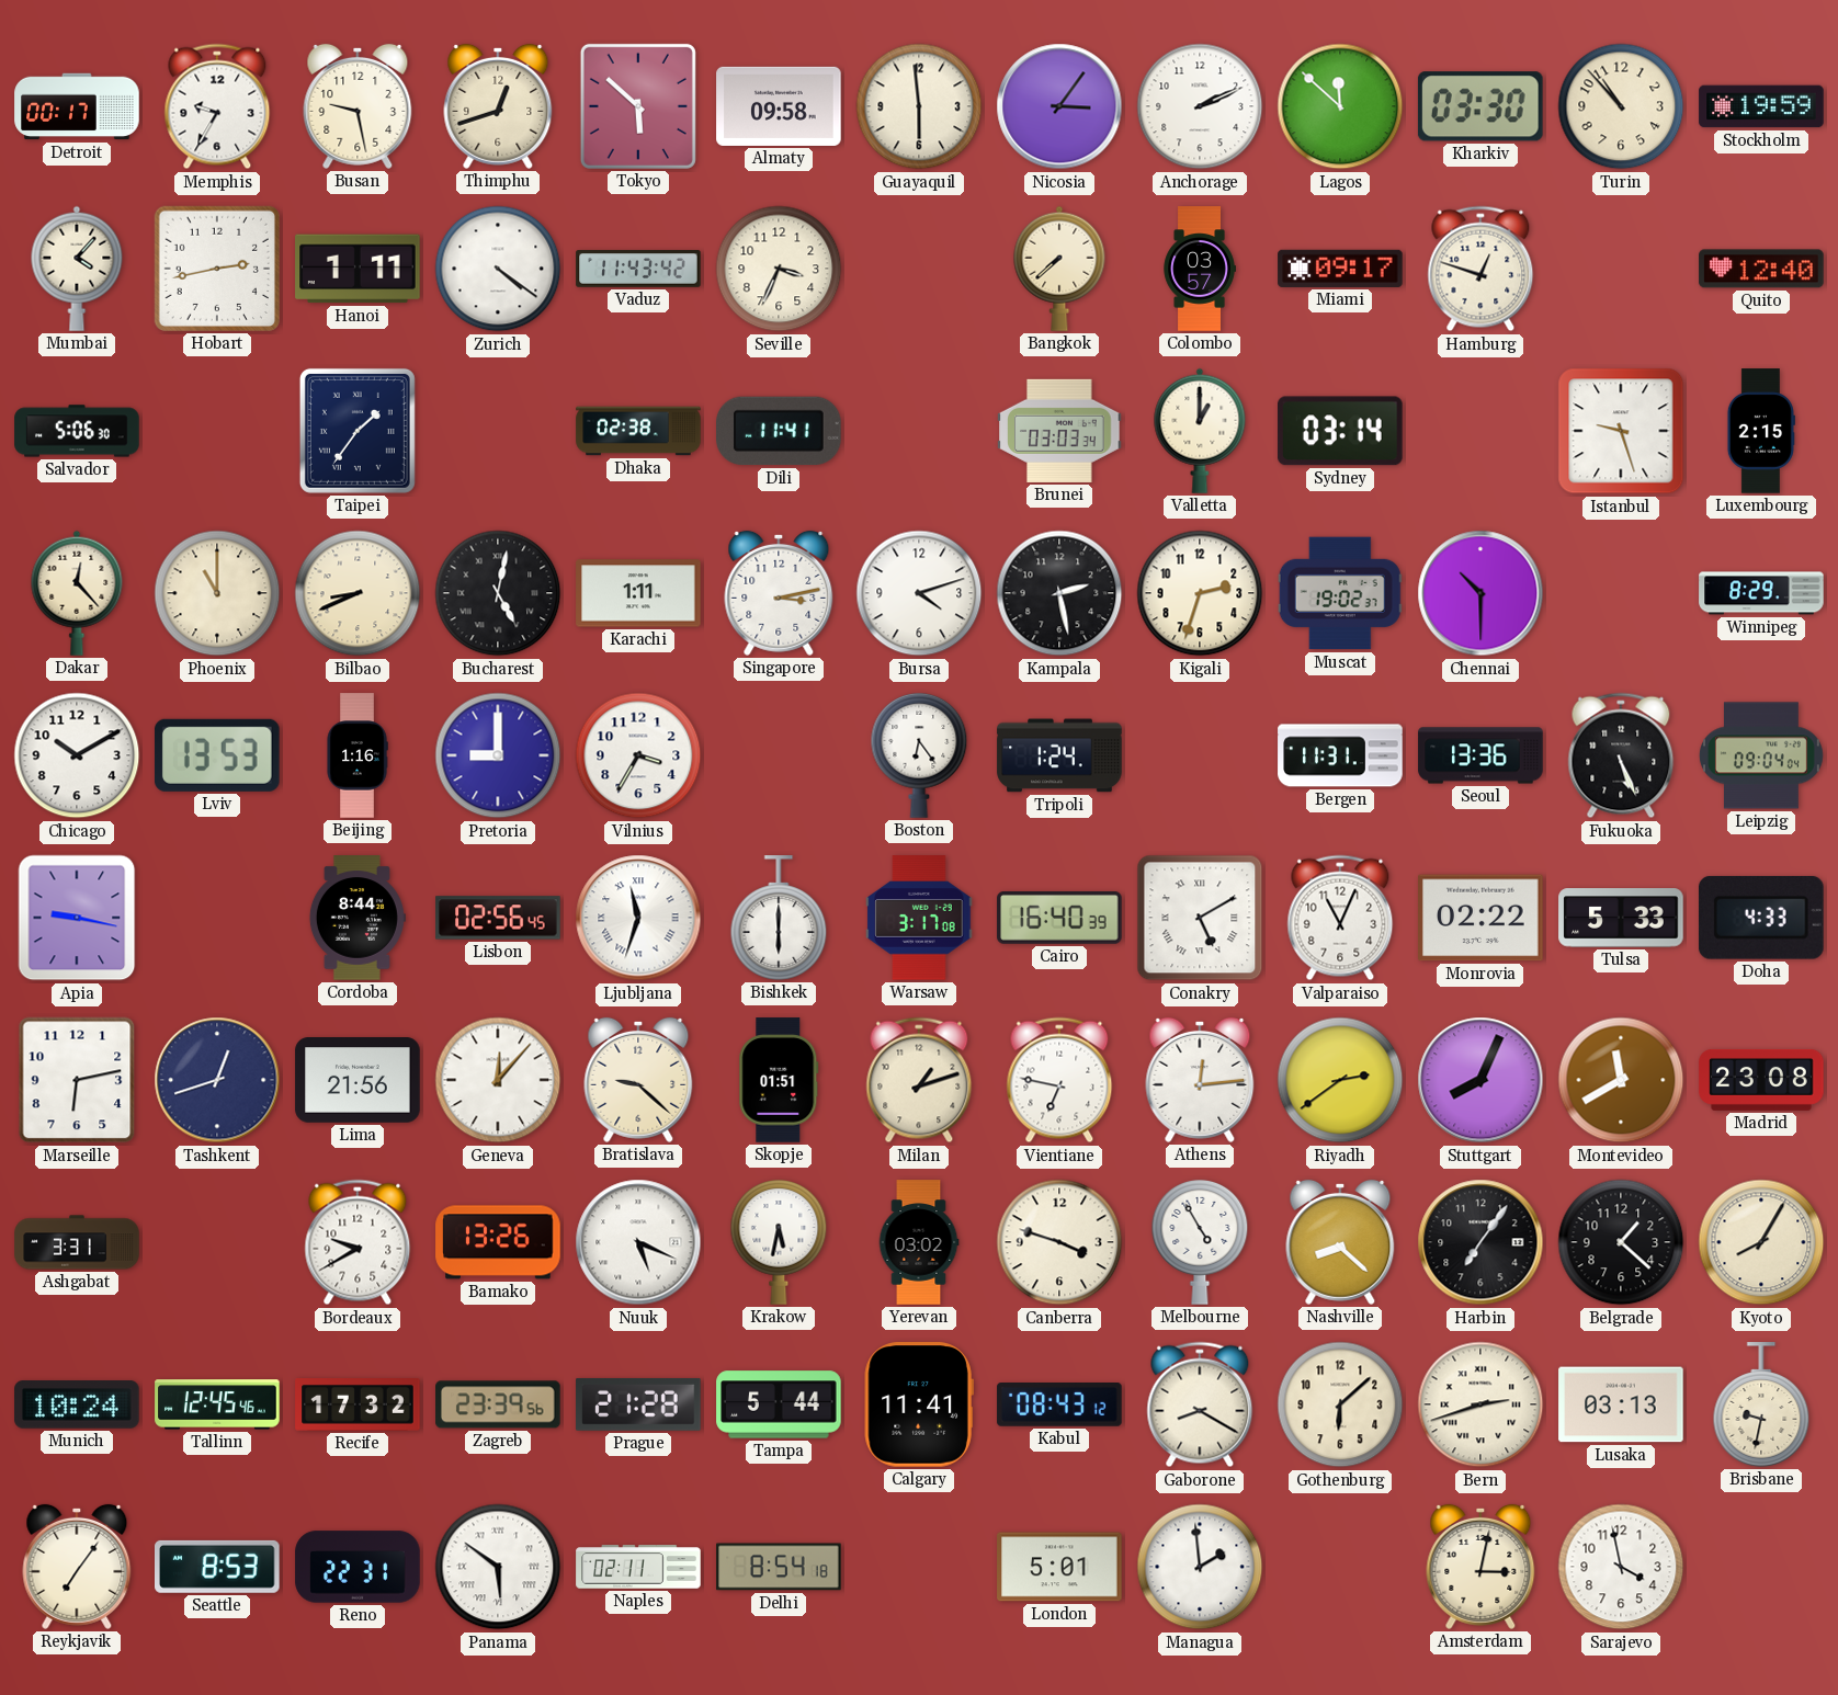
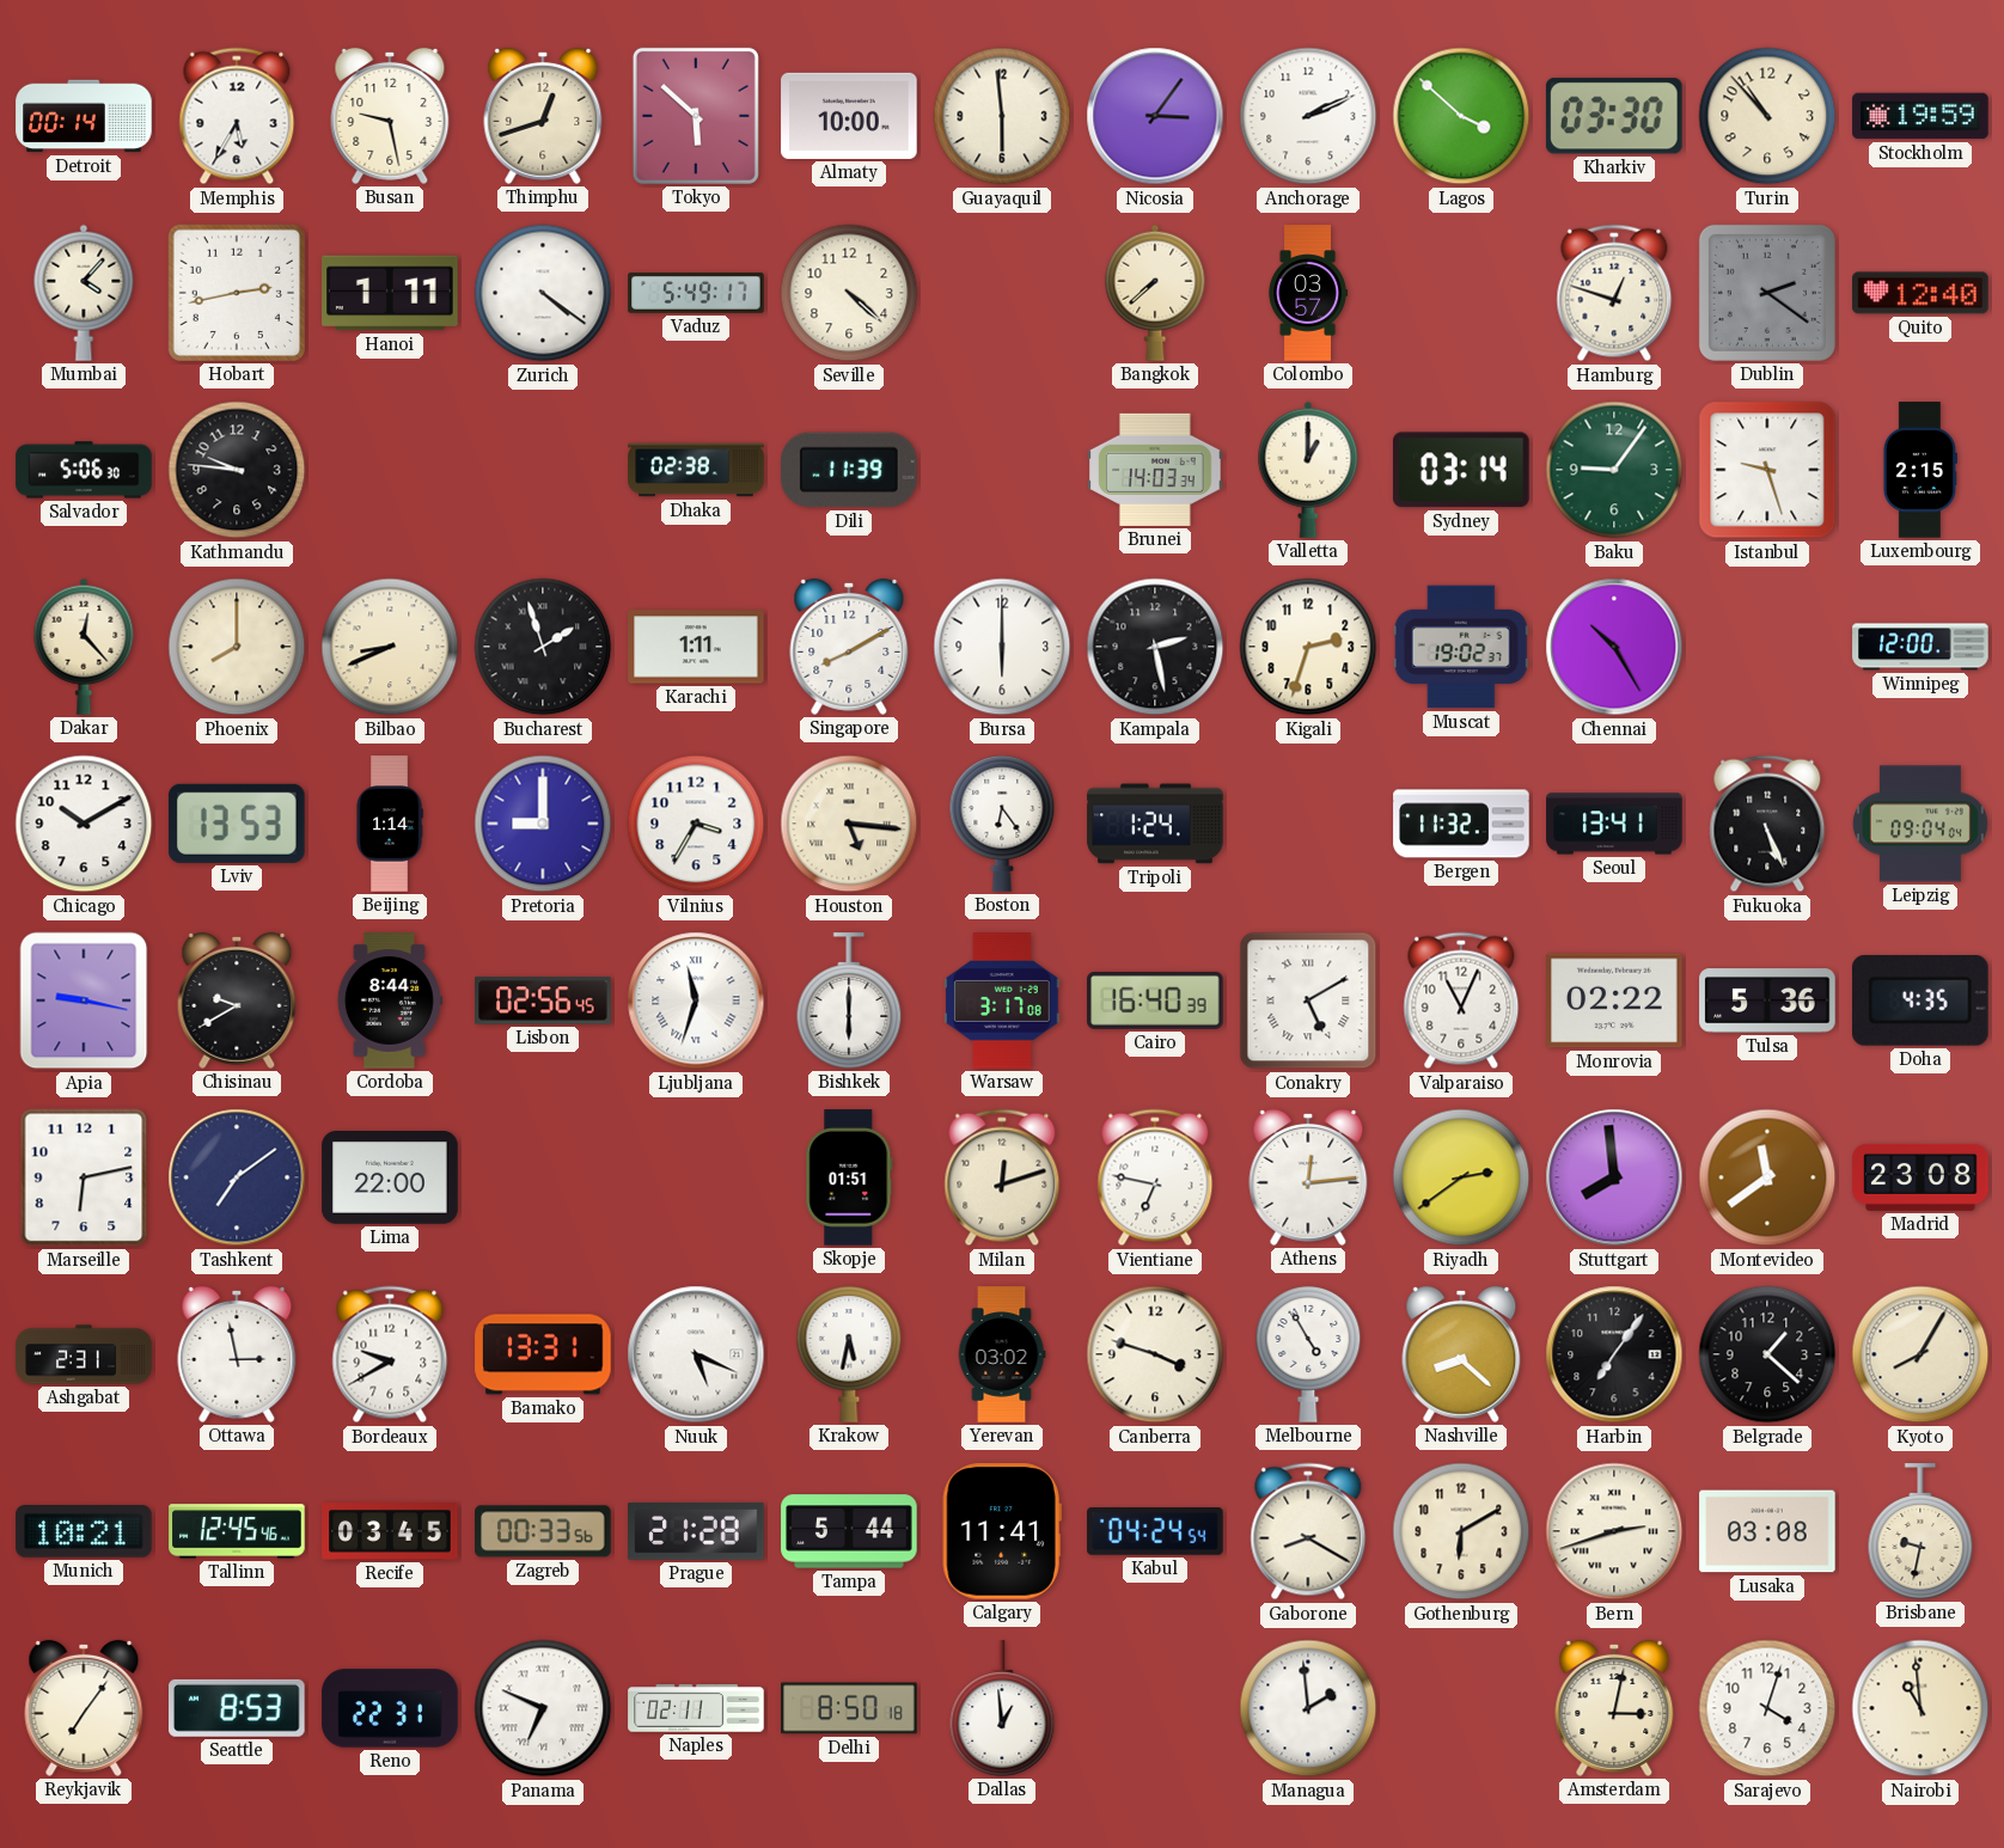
Detroit: 00:17 -> 00:14
Memphis: 9:35 -> 5:35
Almaty: 09:58 -> 10:00
Lagos: 11:52 -> 3:52
Vaduz: 11:43 -> 5:49
Seville: 3:34 -> 4:22
Miami: 09:17 -> none
Dublin: none -> 2:21
Kathmandu: none -> 9:46
Taipei: 1:36 -> none
Dili: 11:41 -> 11:39
Brunei: 03:03 -> 14:03
Baku: none -> 9:06
Phoenix: 11:00 -> 8:00
Bucharest: 5:02 -> 1:57
Singapore: 3:13 -> 8:10
Bursa: 4:12 -> 6:00
Chennai: 10:30 -> 10:25
Winnipeg: 8:29 -> 12:00
Beijing: 1:16 -> 1:14
Houston: none -> 5:16
Bergen: 11:31 -> 11:32
Seoul: 13:36 -> 13:41
Chisinau: none -> 9:40
Tulsa: 5:33 -> 5:36
Doha: 4:33 -> 4:35
Tashkent: 12:42 -> 7:09
Lima: 21:56 -> 22:00
Geneva: 12:07 -> none
Bratislava: 9:22 -> none
Milan: 1:12 -> 12:12
Stuttgart: 8:04 -> 7:59
Montevideo: 11:40 -> 11:39
Ashgabat: 3:31 -> 2:31
Ottawa: none -> 2:58
Bamako: 13:26 -> 13:31
Munich: 10:24 -> 10:21
Recife: 17:32 -> 03:45
Zagreb: 23:39 -> 00:33
Kabul: 08:43 -> 04:24
Gothenburg: 6:08 -> 6:10
Lusaka: 03:13 -> 03:08
Panama: 5:51 -> 6:49
Delhi: 8:54 -> 8:50
Dallas: none -> 12:59
London: 5:01 -> none
Sarajevo: 3:58 -> 4:03
Nairobi: none -> 10:59
